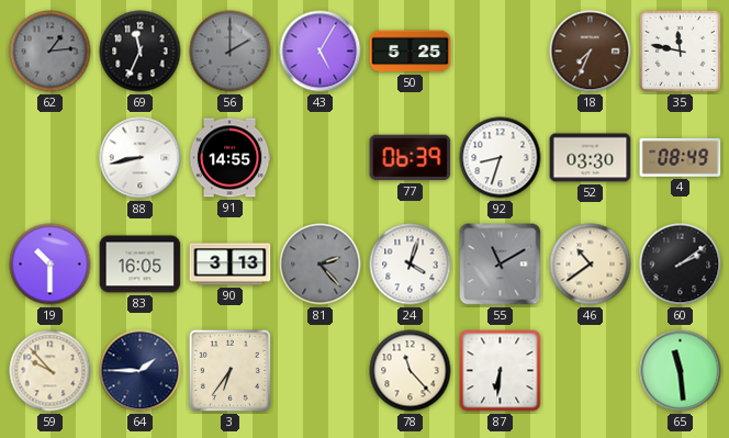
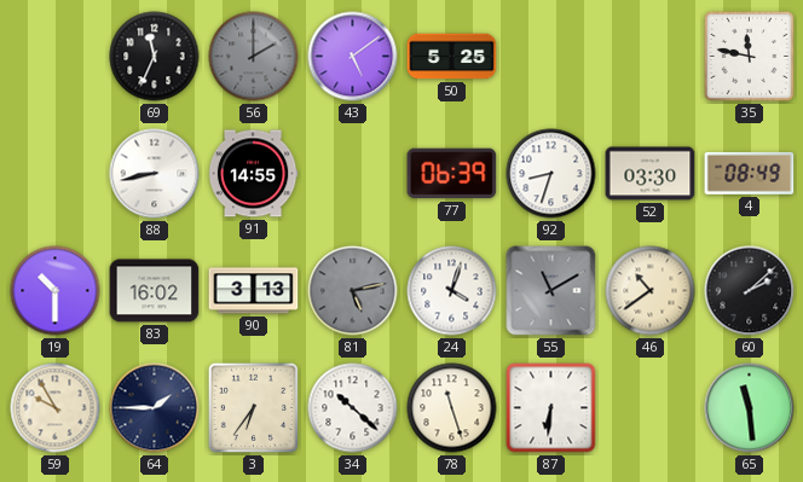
62: 1:14 -> none
43: 5:05 -> 5:09
18: 7:34 -> none
83: 16:05 -> 16:02
81: 2:23 -> 5:13
60: 2:09 -> 2:08
59: 9:53 -> 9:55
34: none -> 10:22
78: 11:23 -> 11:27
